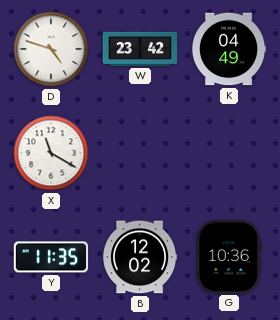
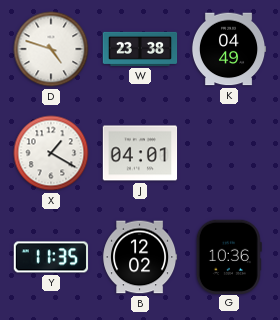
W: 23:42 -> 23:38
X: 11:20 -> 1:20
J: none -> 04:01
